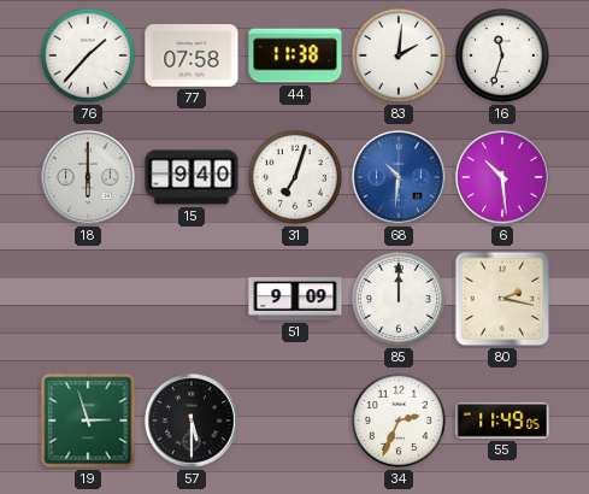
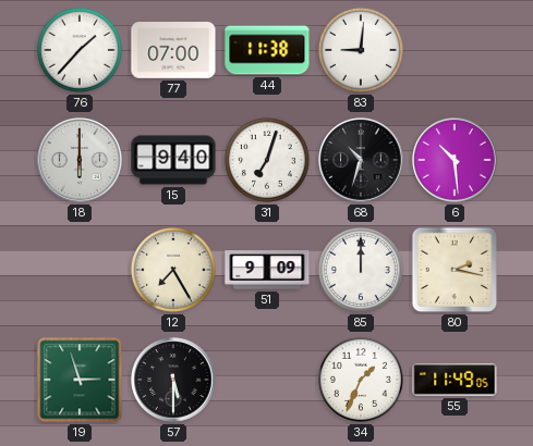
77: 07:58 -> 07:00
83: 2:01 -> 9:01
16: 11:33 -> none
68: 10:31 -> 10:33
68 dial: blue -> black
12: none -> 7:25
34: 2:34 -> 1:34
